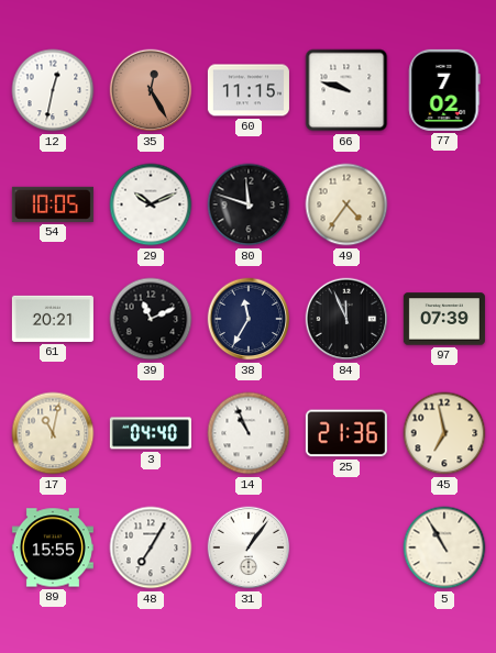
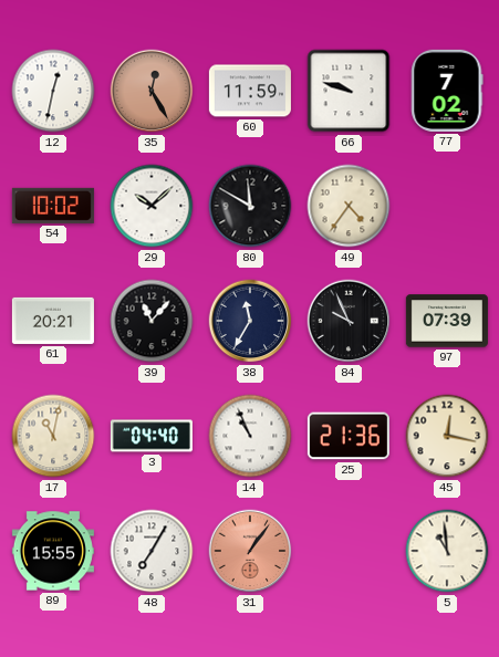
60: 11:15 -> 11:59
54: 10:05 -> 10:02
29: 10:11 -> 10:08
80: 11:48 -> 11:50
39: 11:11 -> 11:07
84: 11:56 -> 9:56
45: 6:58 -> 12:17
31 dial: white -> salmon
5: 10:55 -> 10:59
